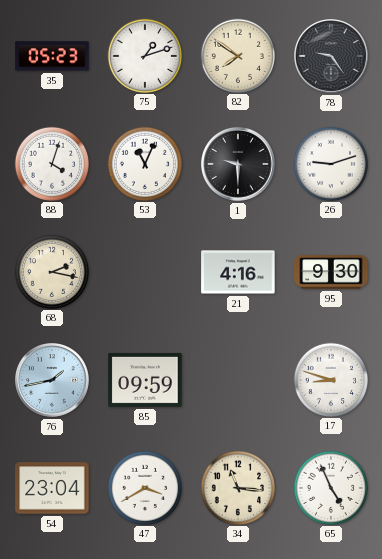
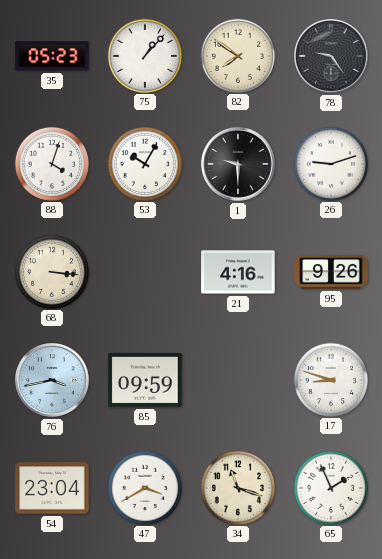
75: 1:12 -> 1:07
53: 11:04 -> 10:05
68: 2:17 -> 3:16
95: 9:30 -> 9:26
76: 1:43 -> 3:43
34: 11:16 -> 11:18
65: 4:56 -> 1:56
